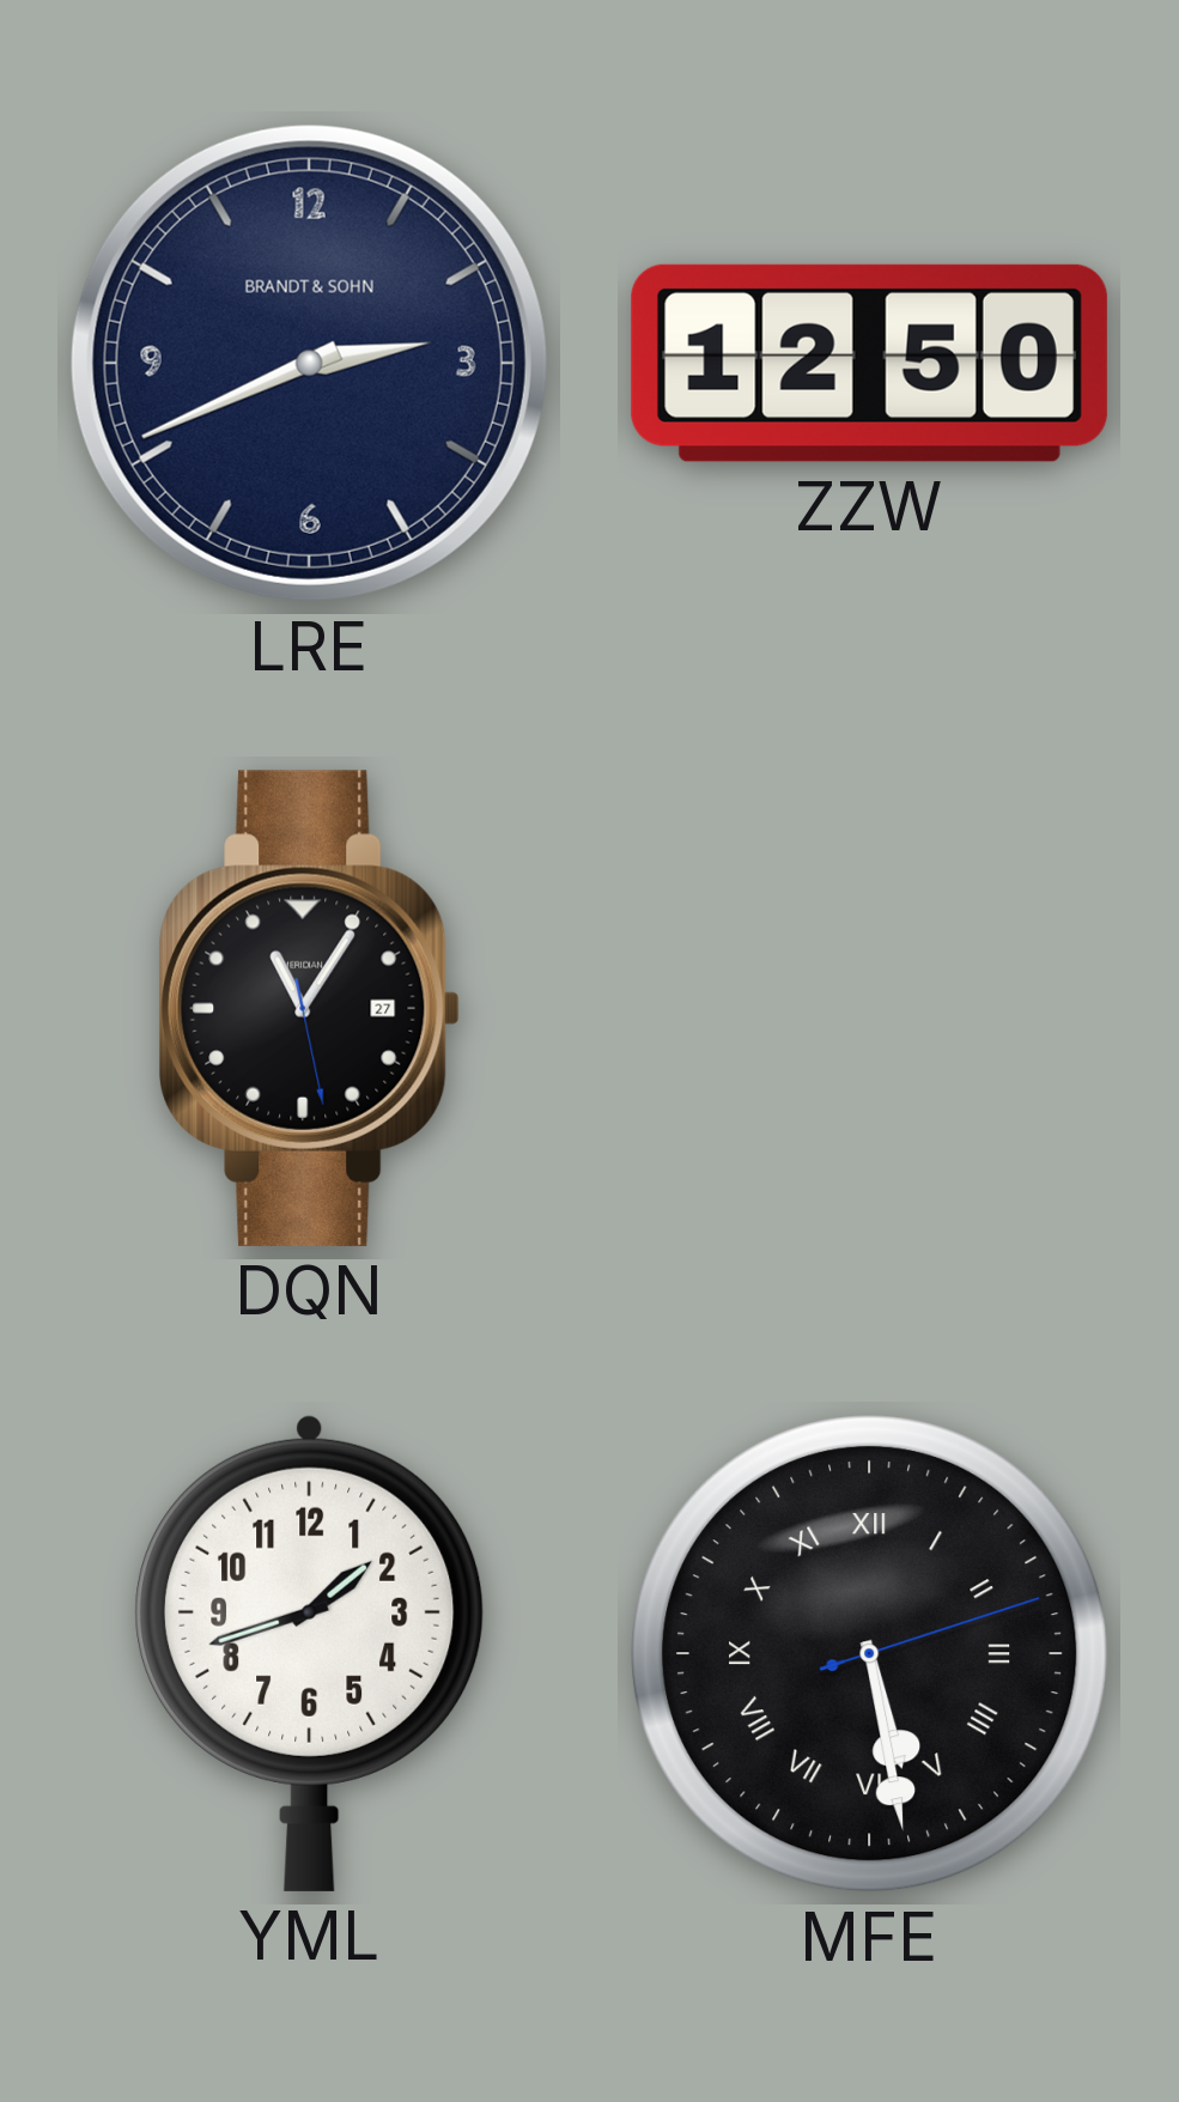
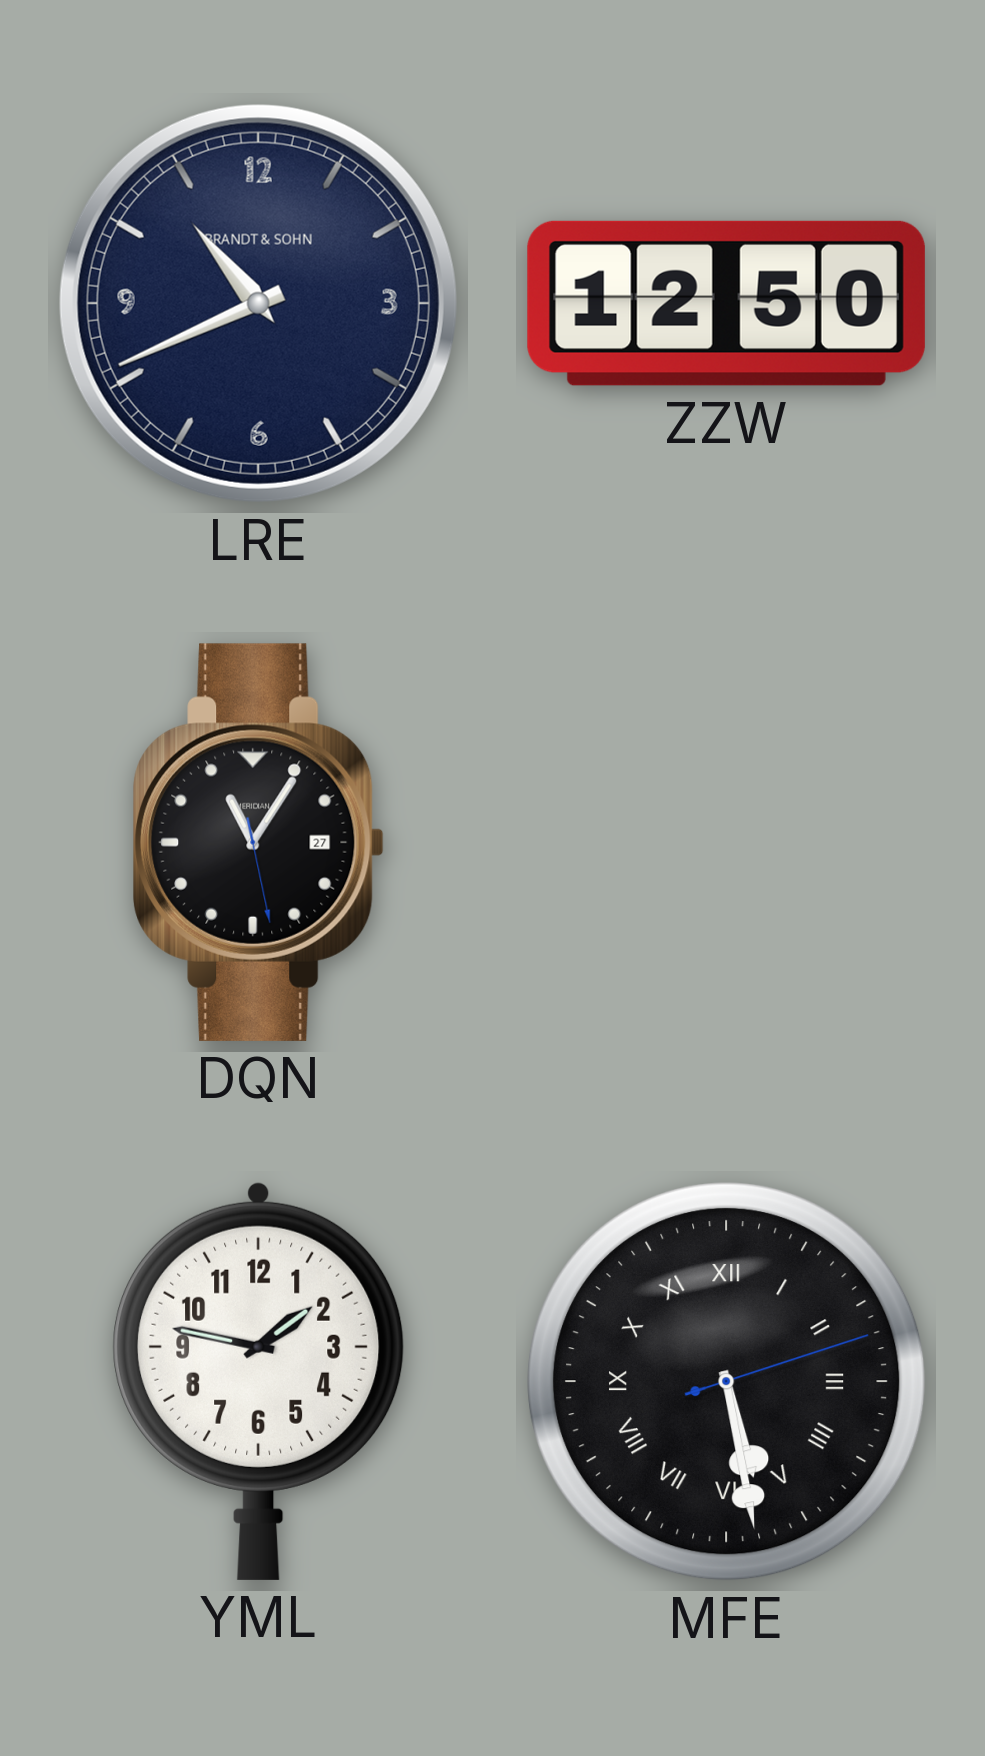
LRE: 2:41 -> 10:41
YML: 1:42 -> 1:47
